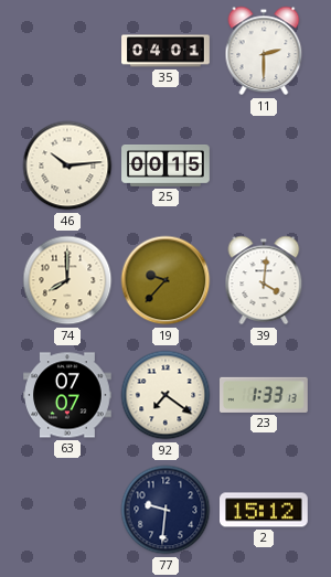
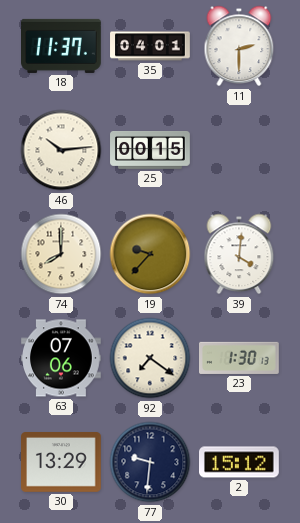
18: none -> 11:37
63: 07:07 -> 07:06
23: 1:33 -> 1:30
30: none -> 13:29
